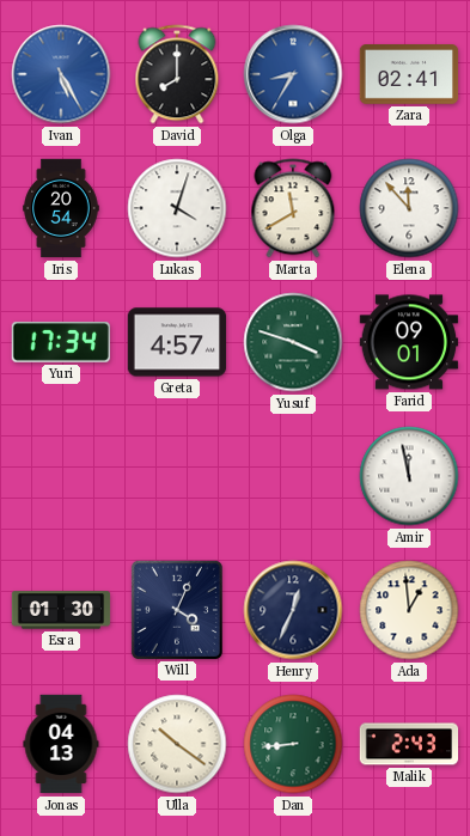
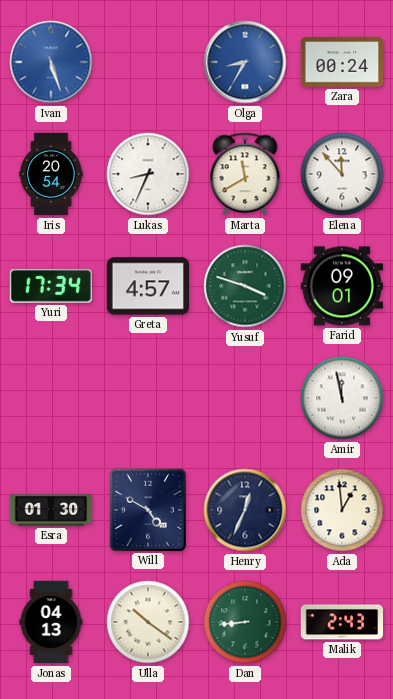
Ivan: 5:25 -> 5:27
David: 8:00 -> none
Zara: 02:41 -> 00:24
Lukas: 4:03 -> 8:34
Will: 4:04 -> 4:50
